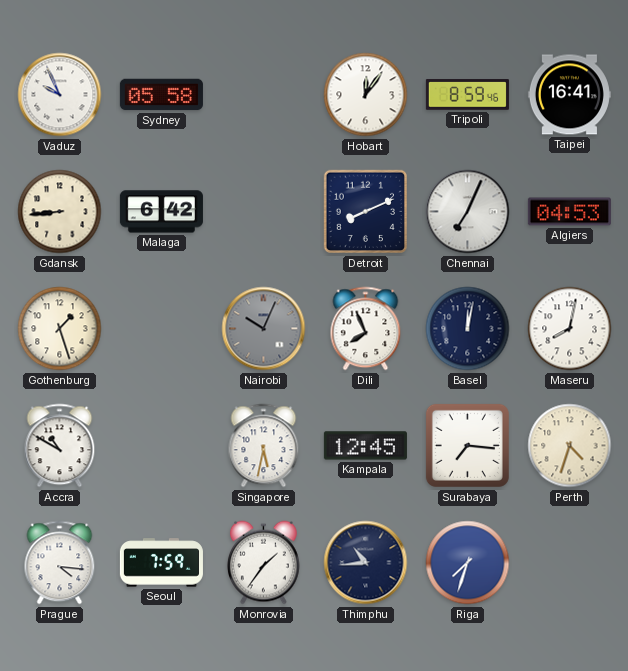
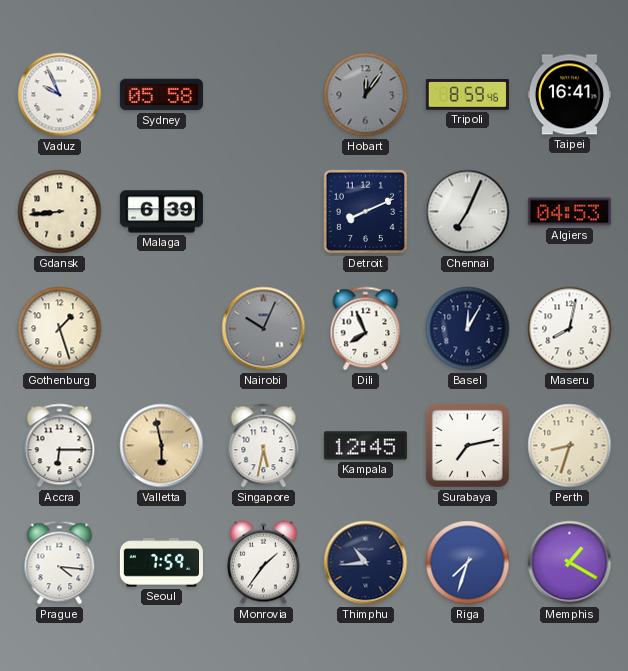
Hobart dial: white -> grey
Malaga: 6:42 -> 6:39
Basel: 12:02 -> 12:05
Accra: 10:50 -> 6:15
Valletta: none -> 5:58
Surabaya: 7:16 -> 7:13
Perth: 4:33 -> 8:33
Memphis: none -> 1:20
